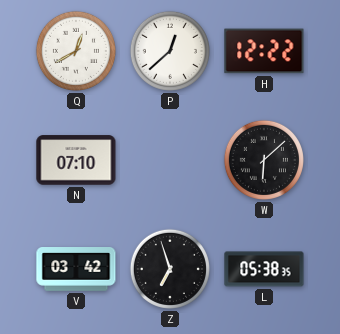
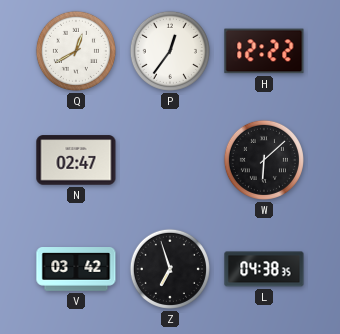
P: 12:38 -> 12:36
N: 07:10 -> 02:47
L: 05:38 -> 04:38
